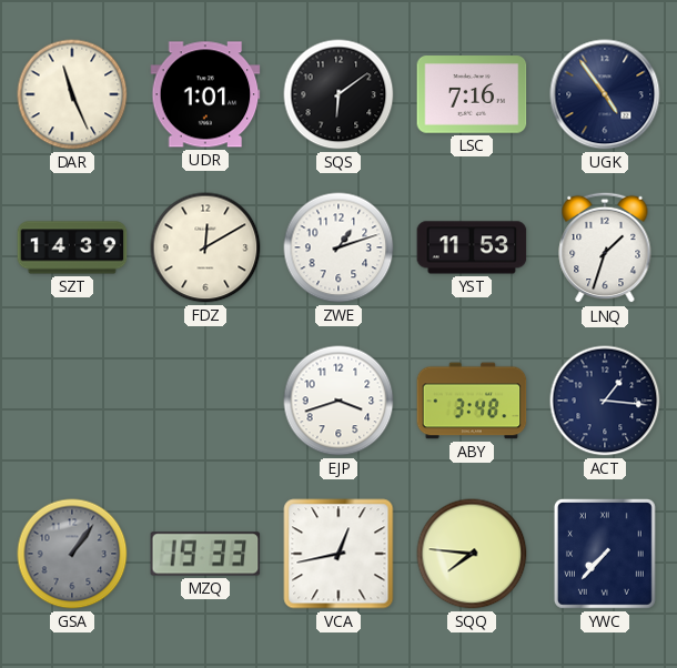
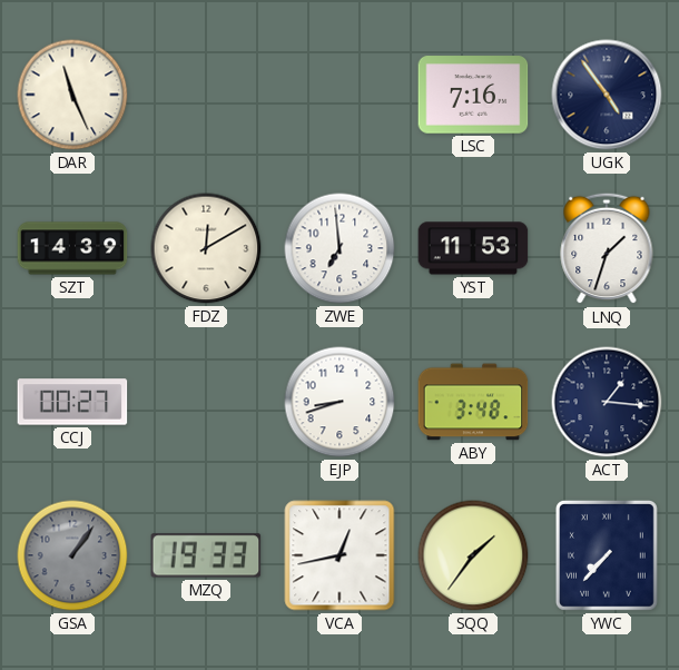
UDR: 1:01 -> none
SQS: 6:09 -> none
ZWE: 1:12 -> 6:59
CCJ: none -> 00:27
EJP: 3:42 -> 8:42
SQQ: 7:46 -> 1:36
